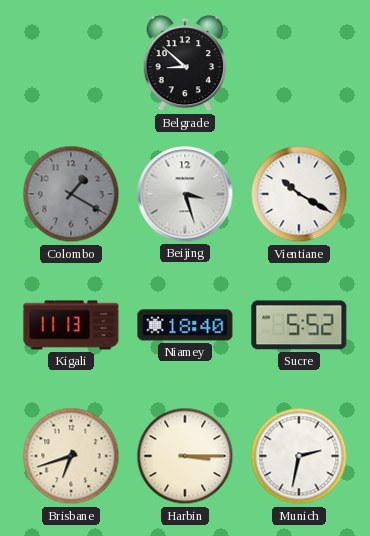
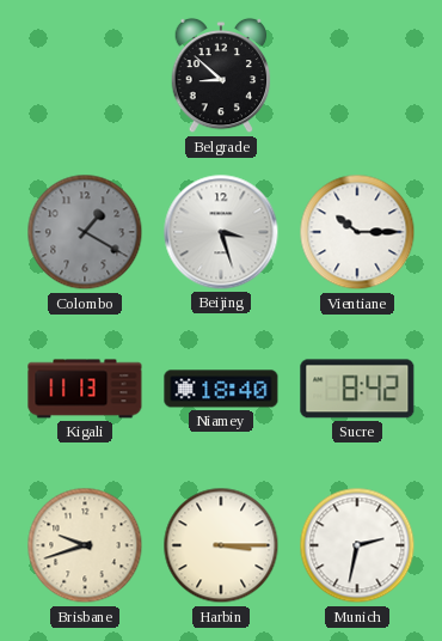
Vientiane: 10:20 -> 10:15
Sucre: 5:52 -> 8:42
Brisbane: 6:42 -> 9:42
